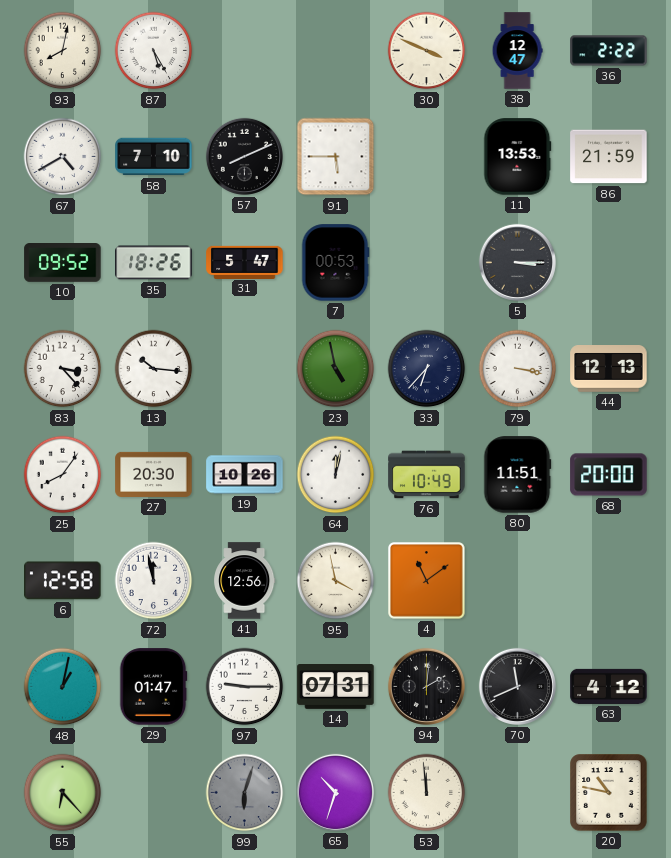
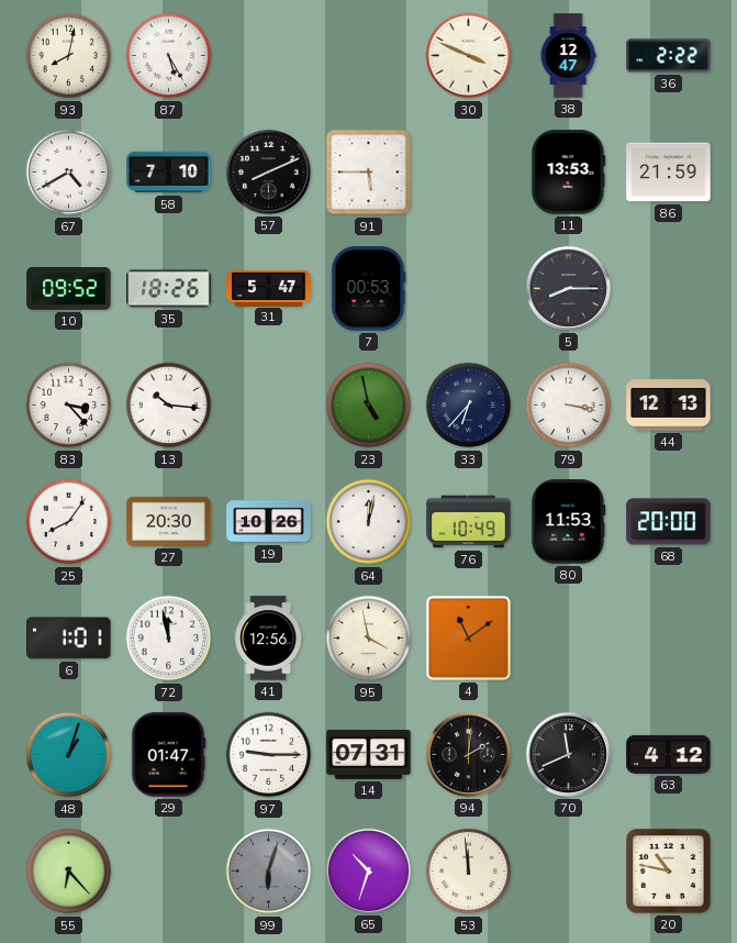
5: 3:15 -> 8:15
80: 11:51 -> 11:53
6: 12:58 -> 1:01
48: 1:02 -> 1:03
